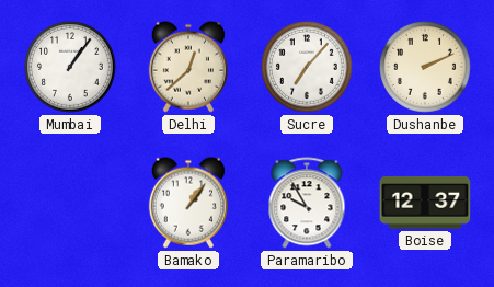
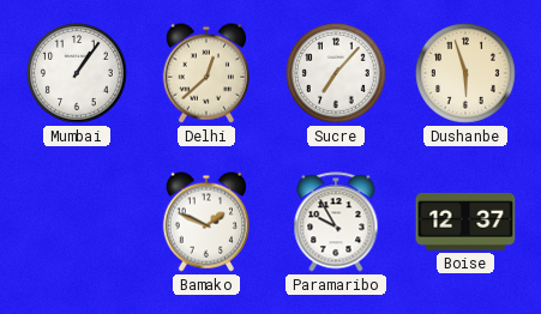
Dushanbe: 2:11 -> 5:57
Bamako: 1:06 -> 1:49
